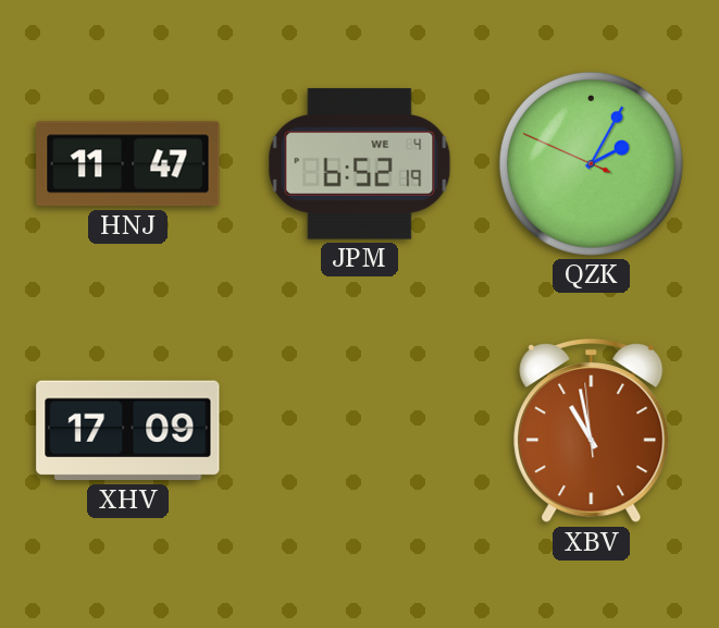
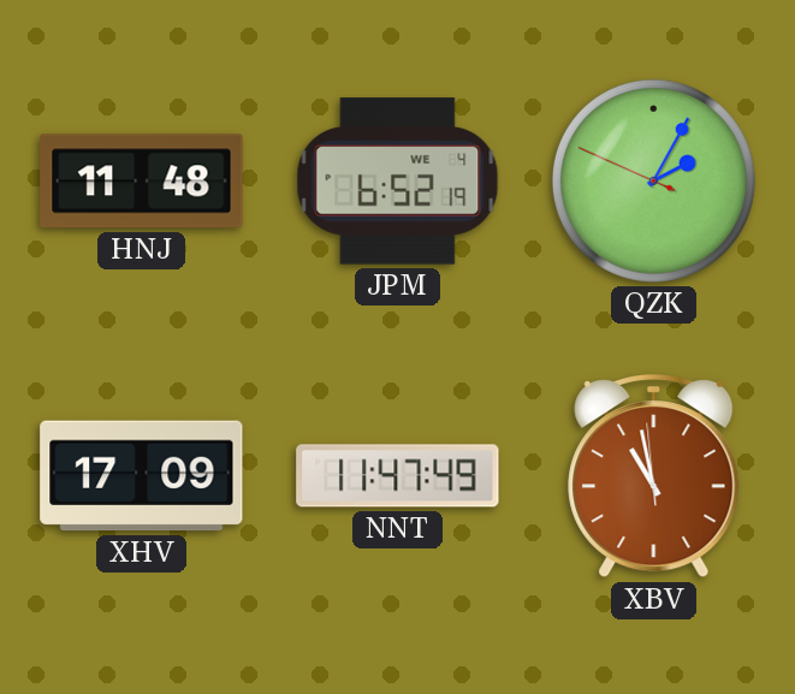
HNJ: 11:47 -> 11:48
NNT: none -> 11:47
